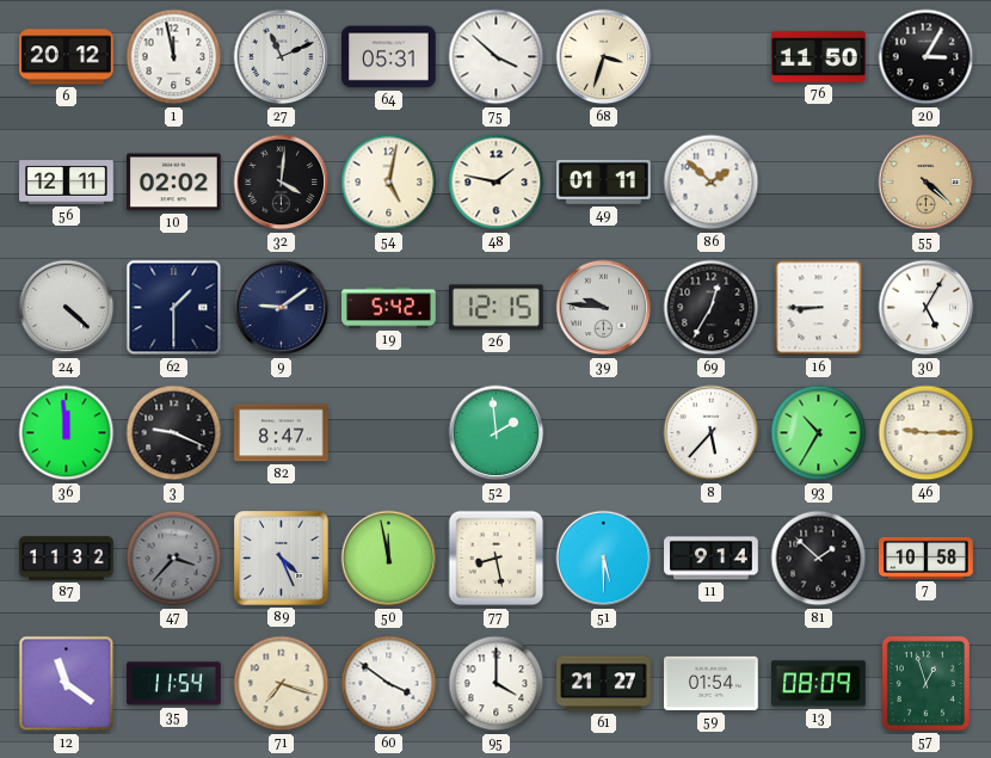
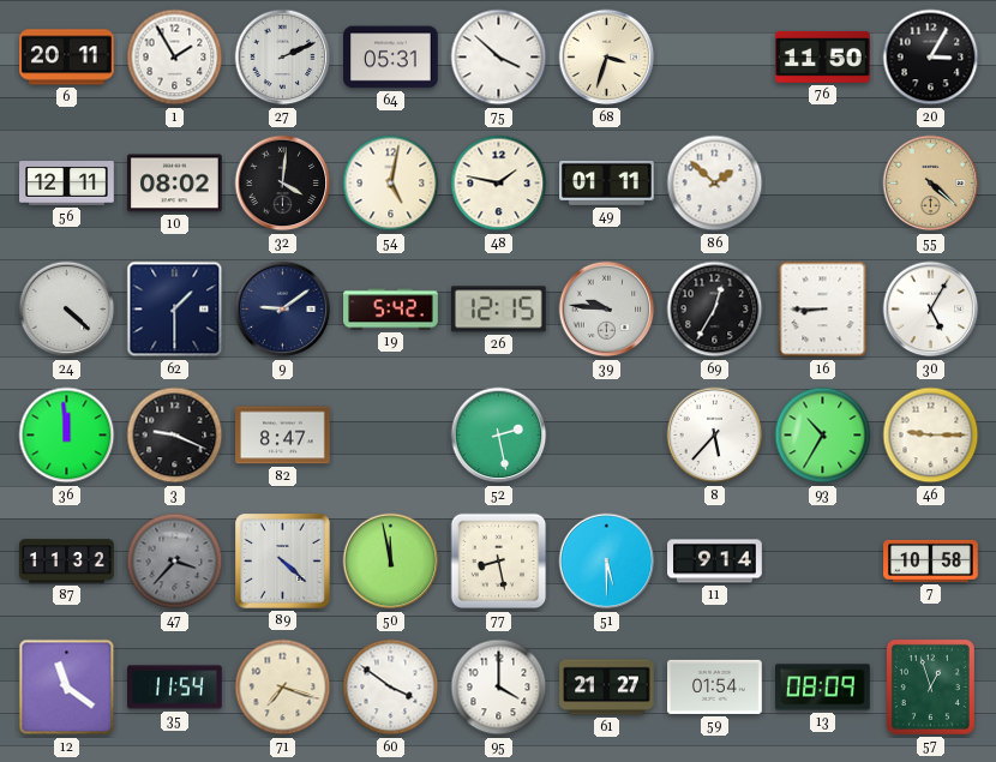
6: 20:12 -> 20:11
1: 11:58 -> 1:55
27: 11:11 -> 2:11
10: 02:02 -> 08:02
52: 1:59 -> 2:28
89: 4:26 -> 4:22
81: 1:52 -> none
